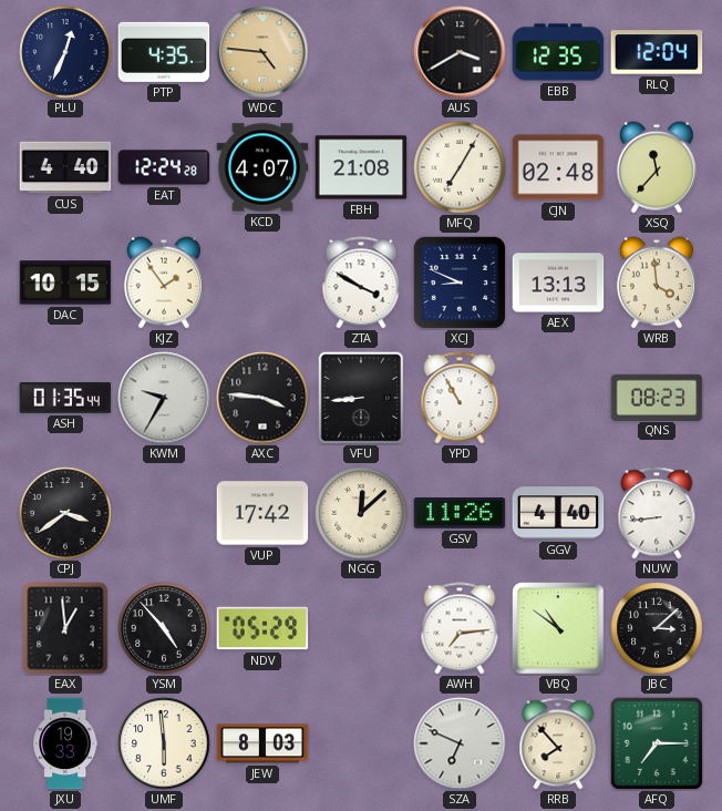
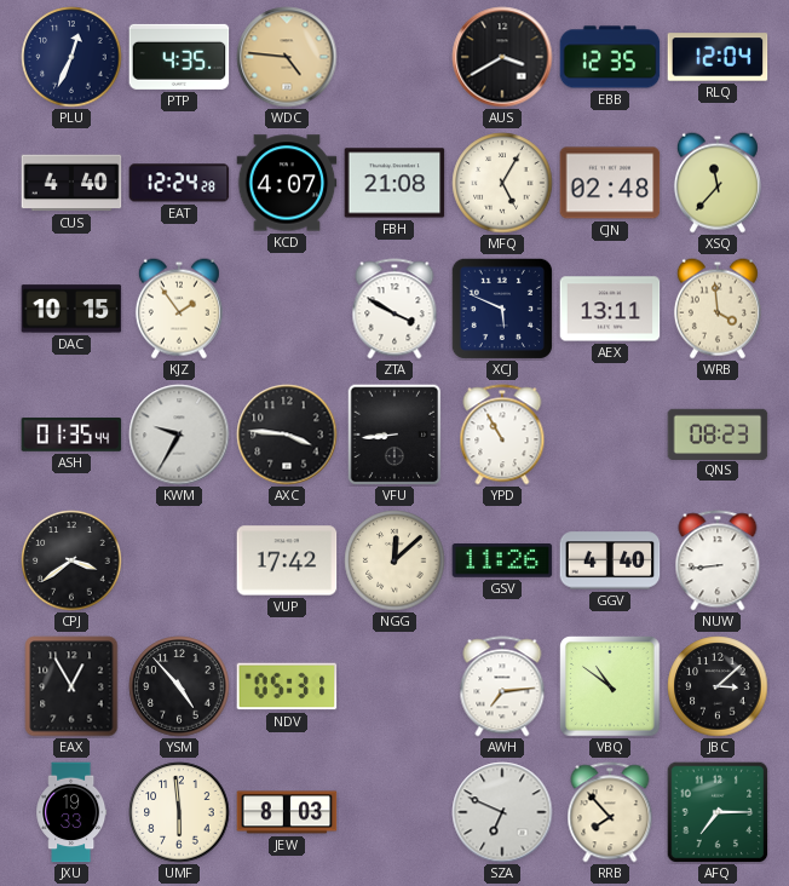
MFQ: 7:05 -> 5:05
XCJ: 8:49 -> 5:49
AEX: 13:13 -> 13:11
EAX: 12:59 -> 12:55
NDV: 05:29 -> 05:31
